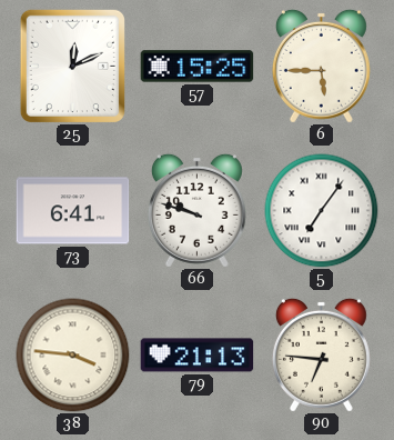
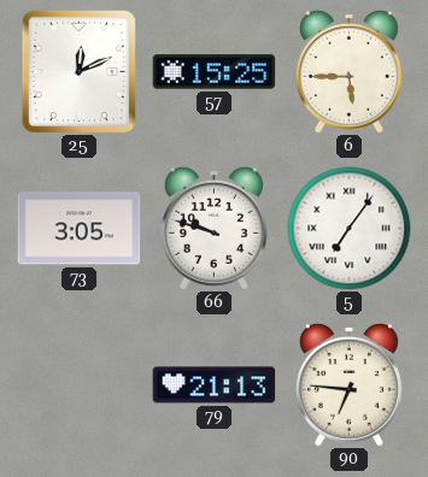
73: 6:41 -> 3:05
38: 3:46 -> none
